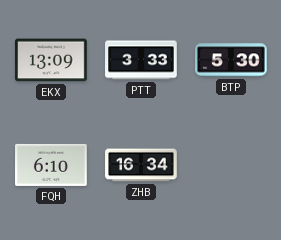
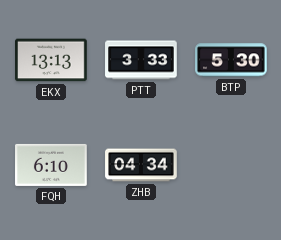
EKX: 13:09 -> 13:13
ZHB: 16:34 -> 04:34
